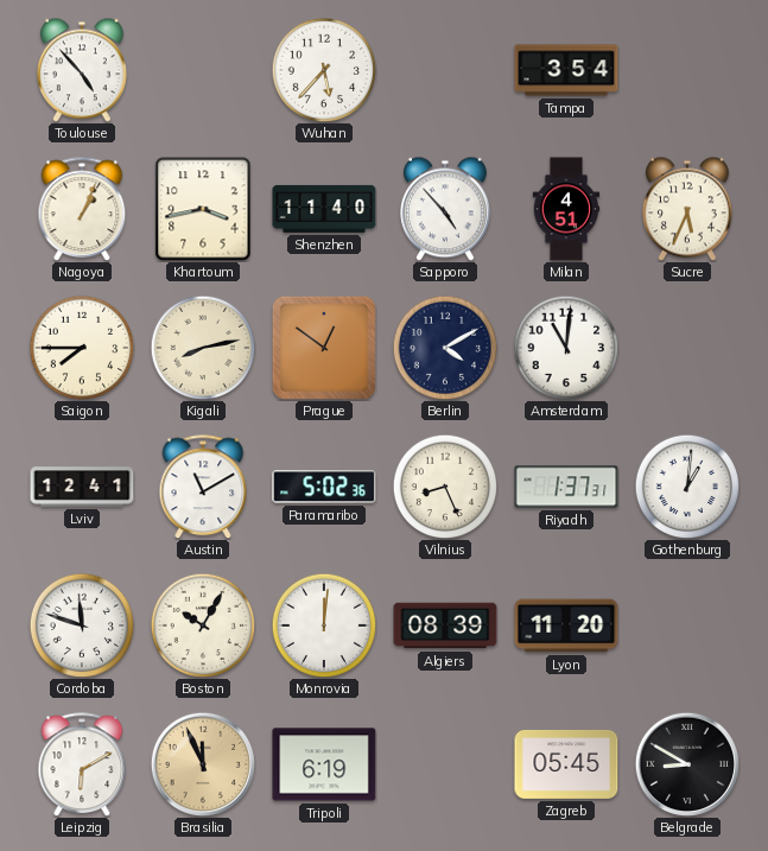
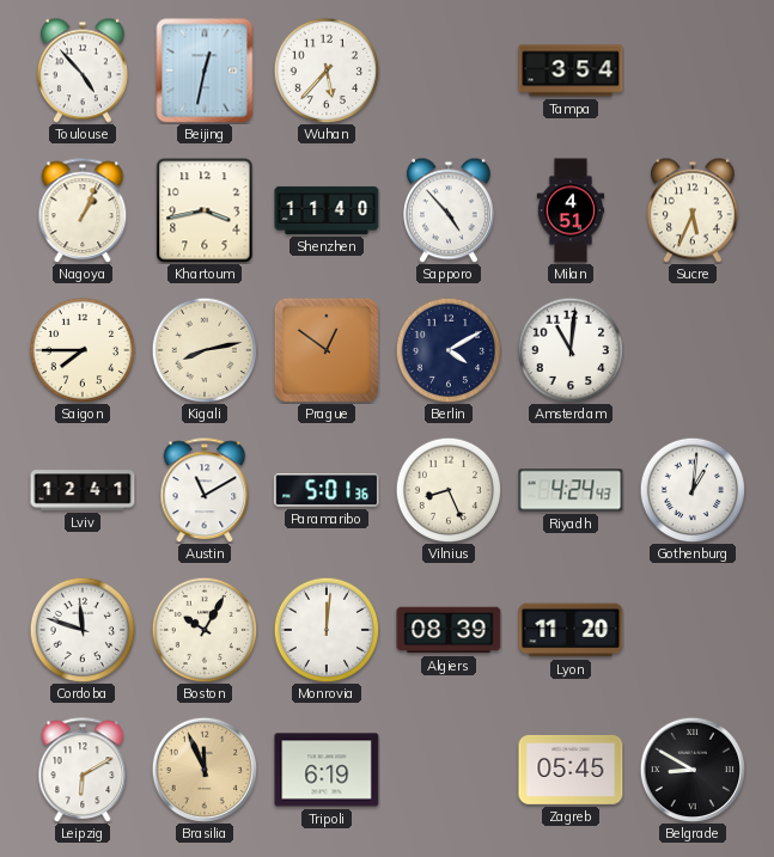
Beijing: none -> 12:32
Paramaribo: 5:02 -> 5:01
Riyadh: 1:37 -> 4:24
